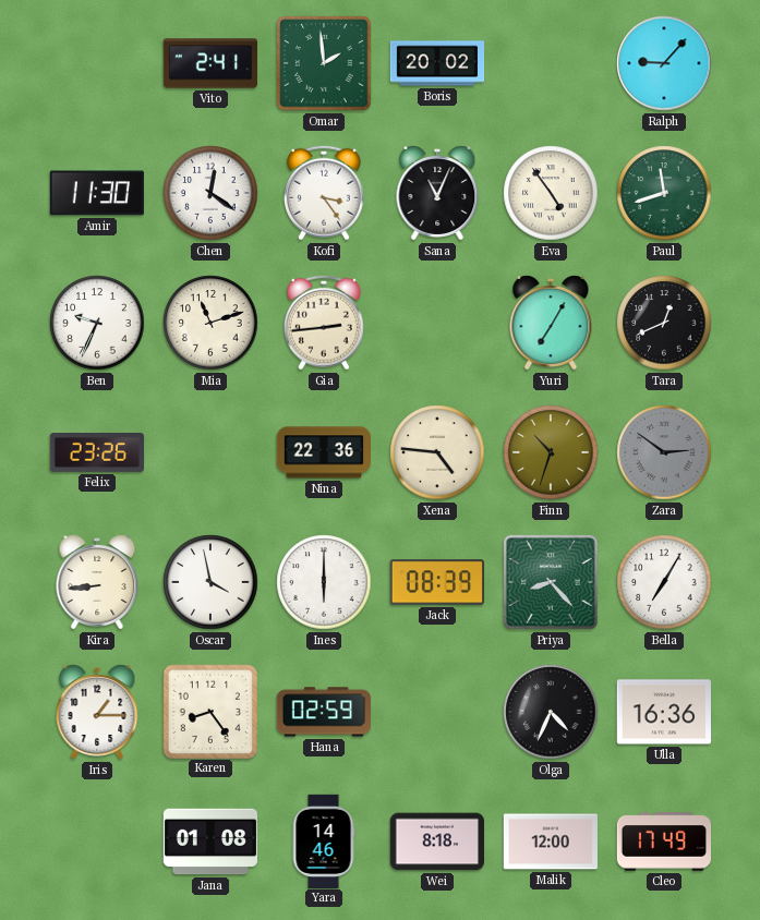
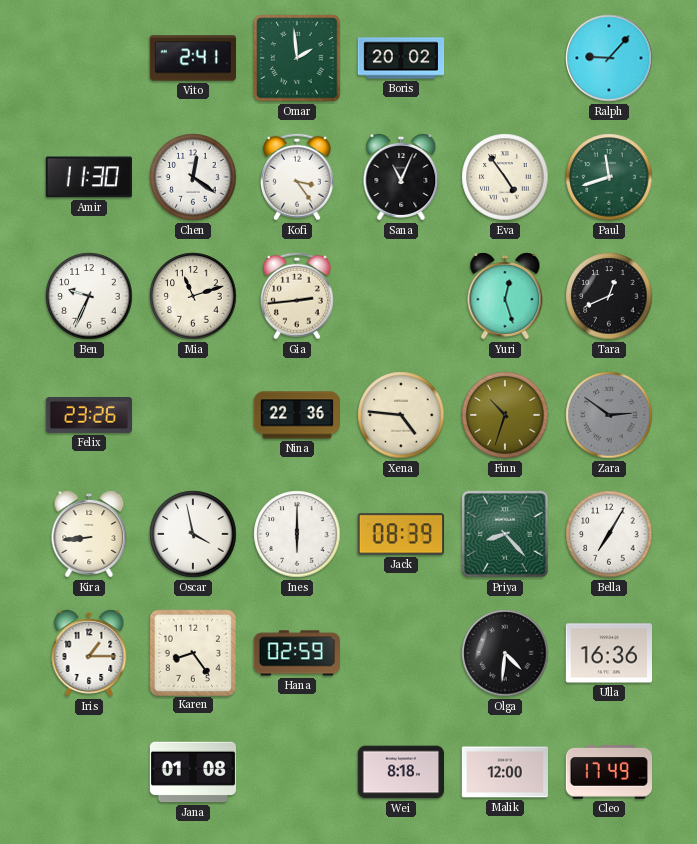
Yuri: 7:05 -> 12:27
Olga: 4:34 -> 4:31
Yara: 14:46 -> none
